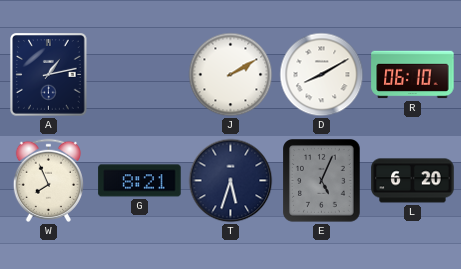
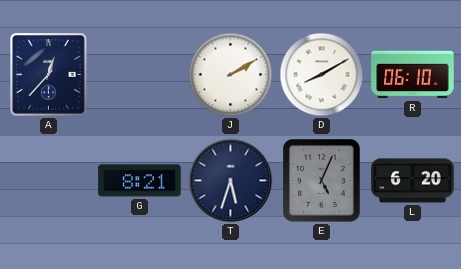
A: 1:13 -> 12:37
W: 7:56 -> none
